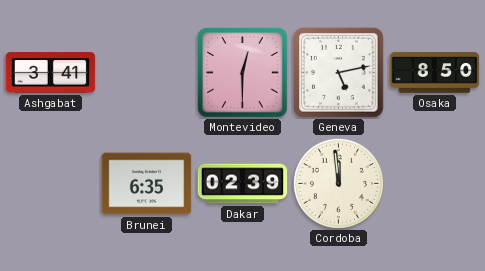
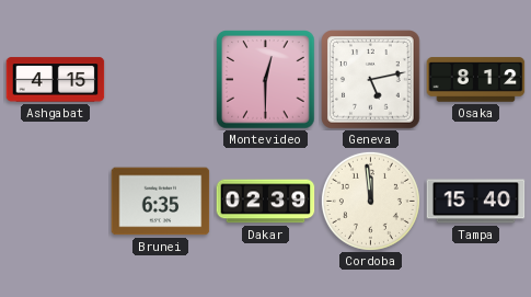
Ashgabat: 3:41 -> 4:15
Osaka: 8:50 -> 8:12
Tampa: none -> 15:40
